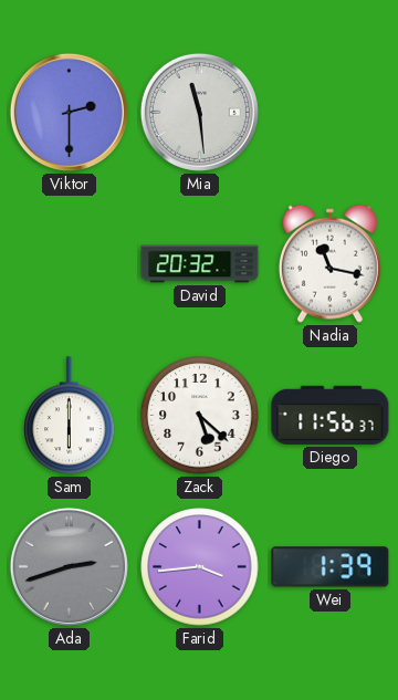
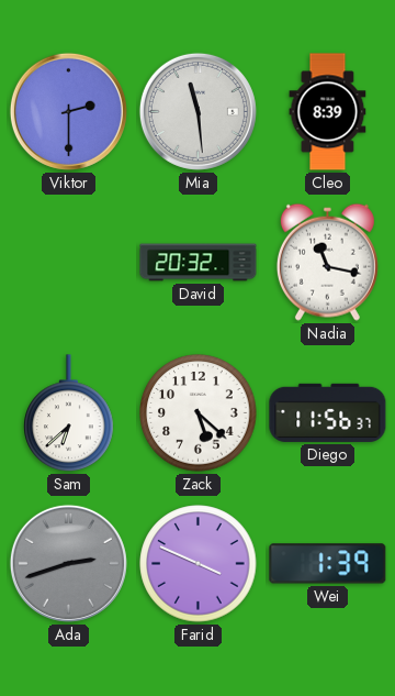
Cleo: none -> 8:39
Sam: 6:00 -> 6:38
Farid: 3:44 -> 3:49
